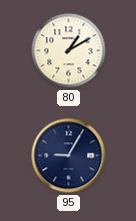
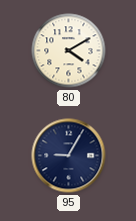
80: 1:10 -> 4:10
